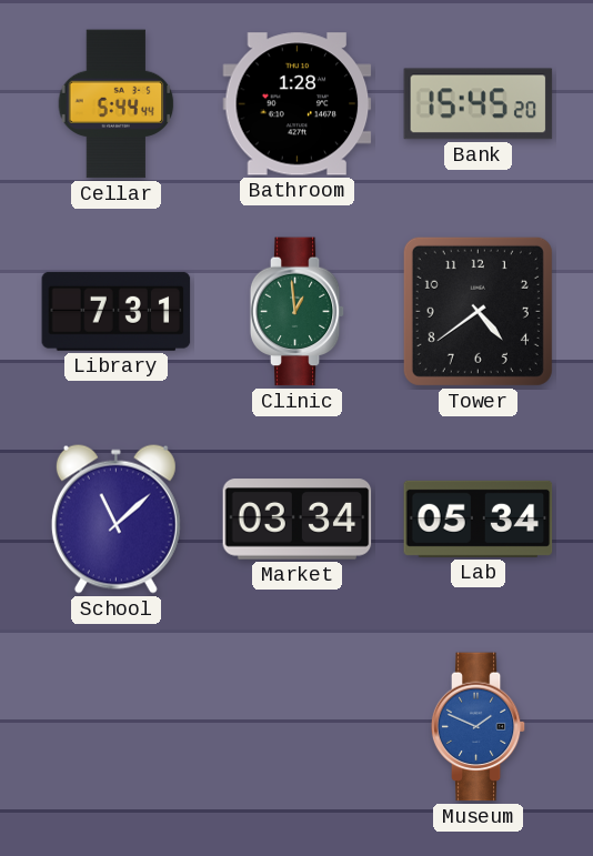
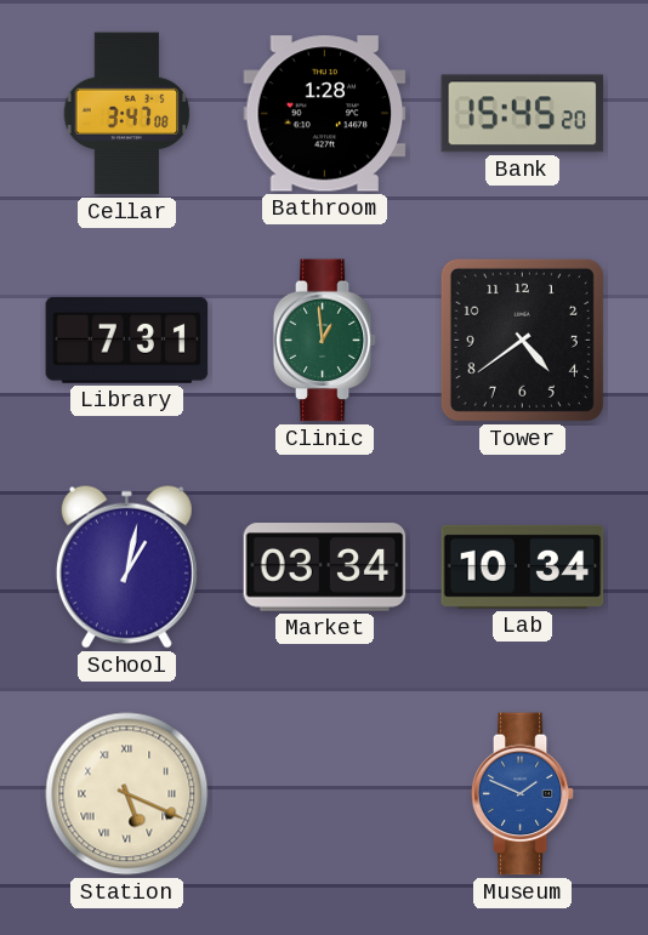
Cellar: 5:44 -> 3:47
School: 11:08 -> 1:02
Lab: 05:34 -> 10:34
Station: none -> 5:19
